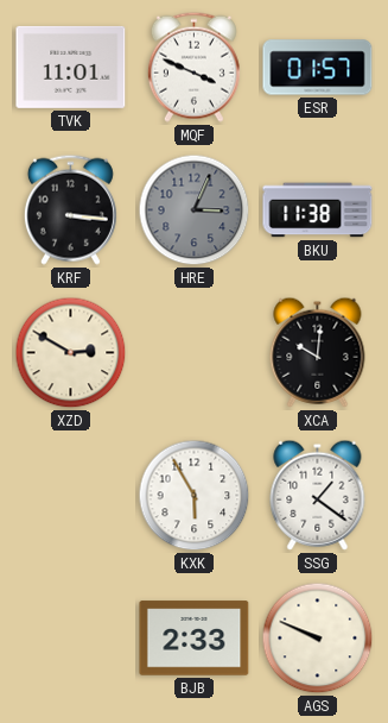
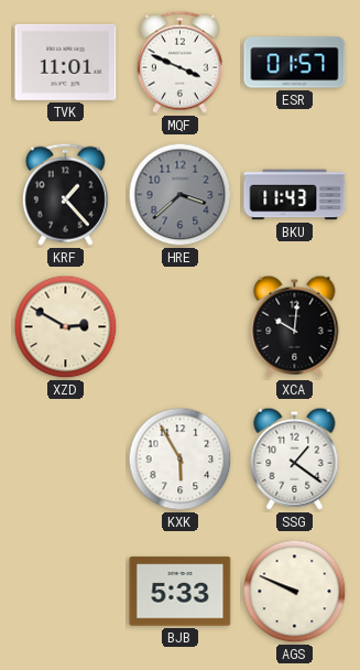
KRF: 3:16 -> 1:23
HRE: 3:04 -> 3:38
BKU: 11:38 -> 11:43
BJB: 2:33 -> 5:33
